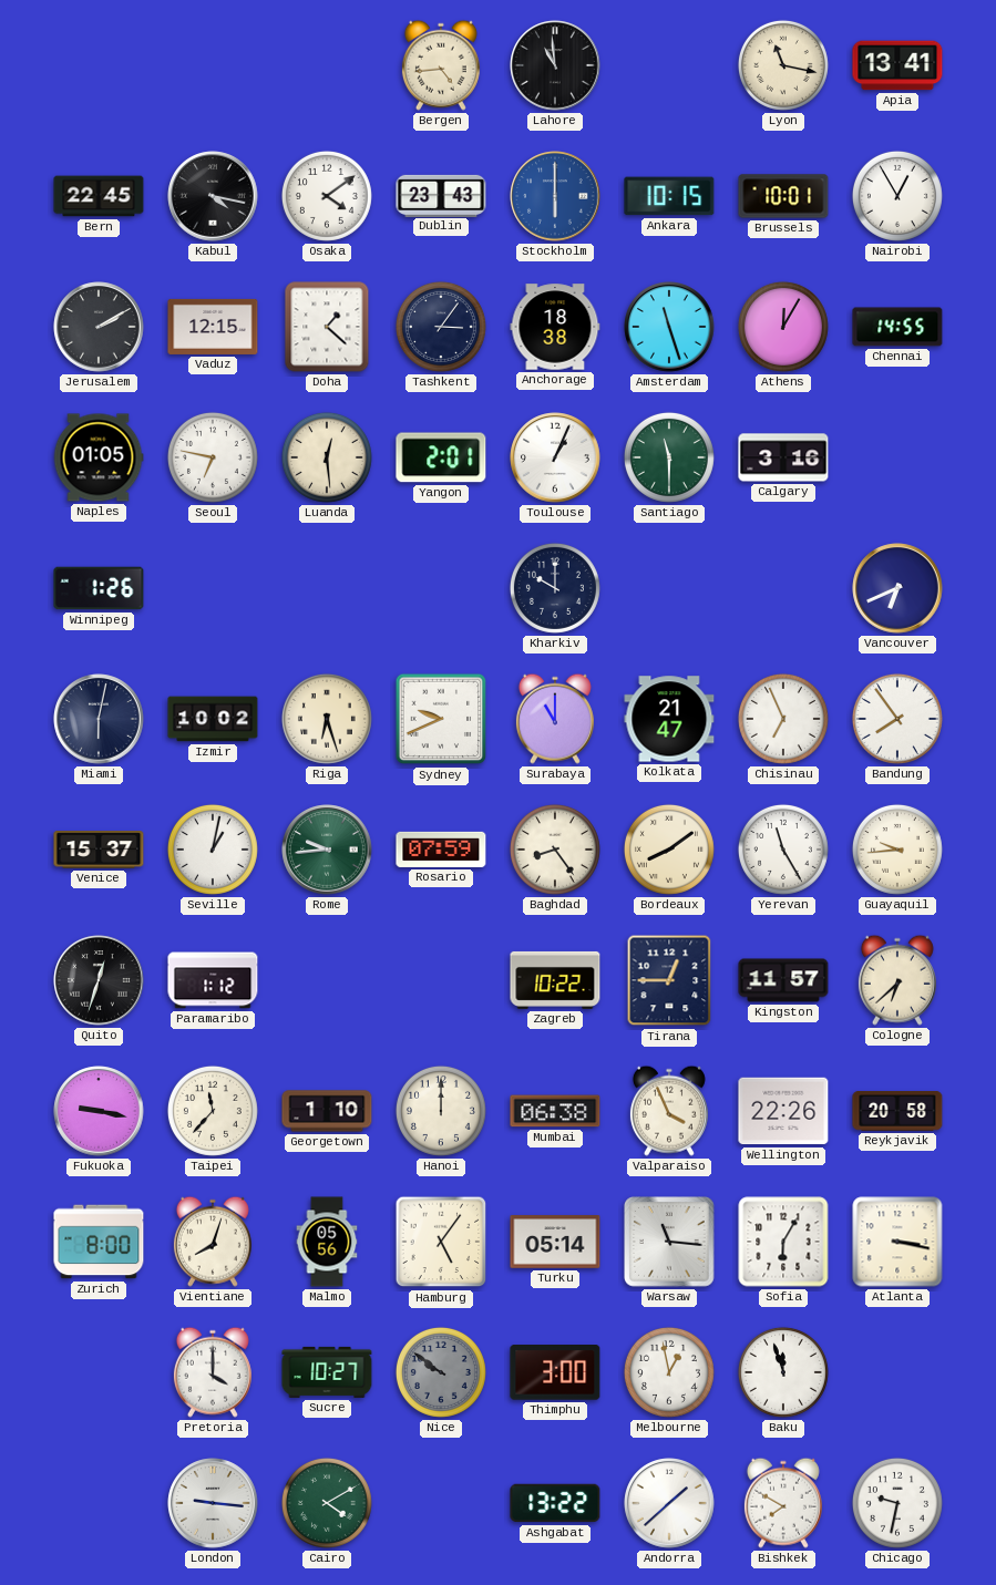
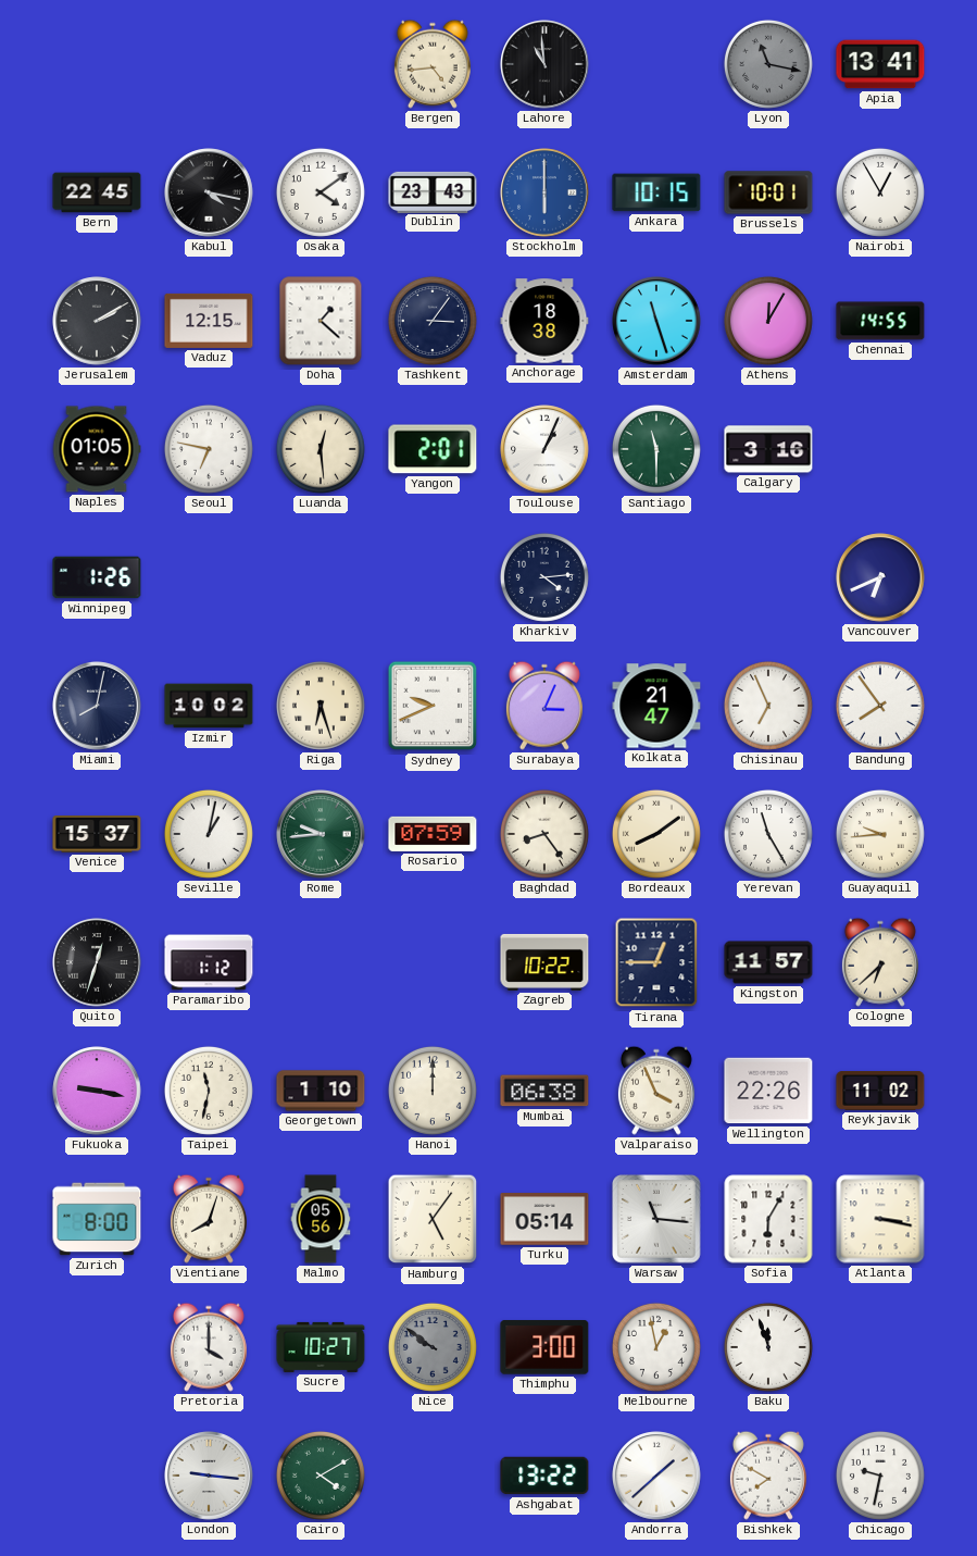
Lyon dial: cream -> grey
Kharkiv: 10:00 -> 4:14
Miami: 6:02 -> 8:02
Surabaya: 11:00 -> 3:04
Taipei: 11:37 -> 11:32
Reykjavik: 20:58 -> 11:02
